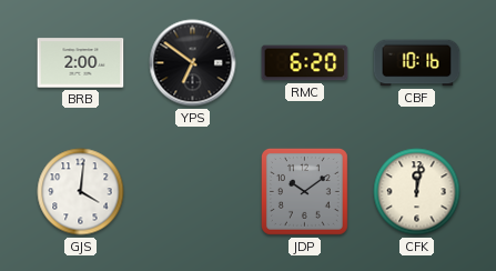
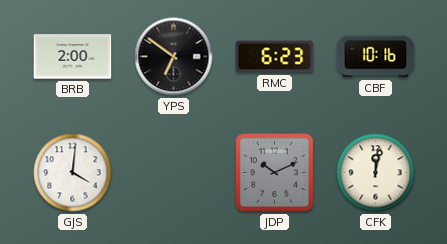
RMC: 6:20 -> 6:23
JDP: 10:09 -> 10:11
